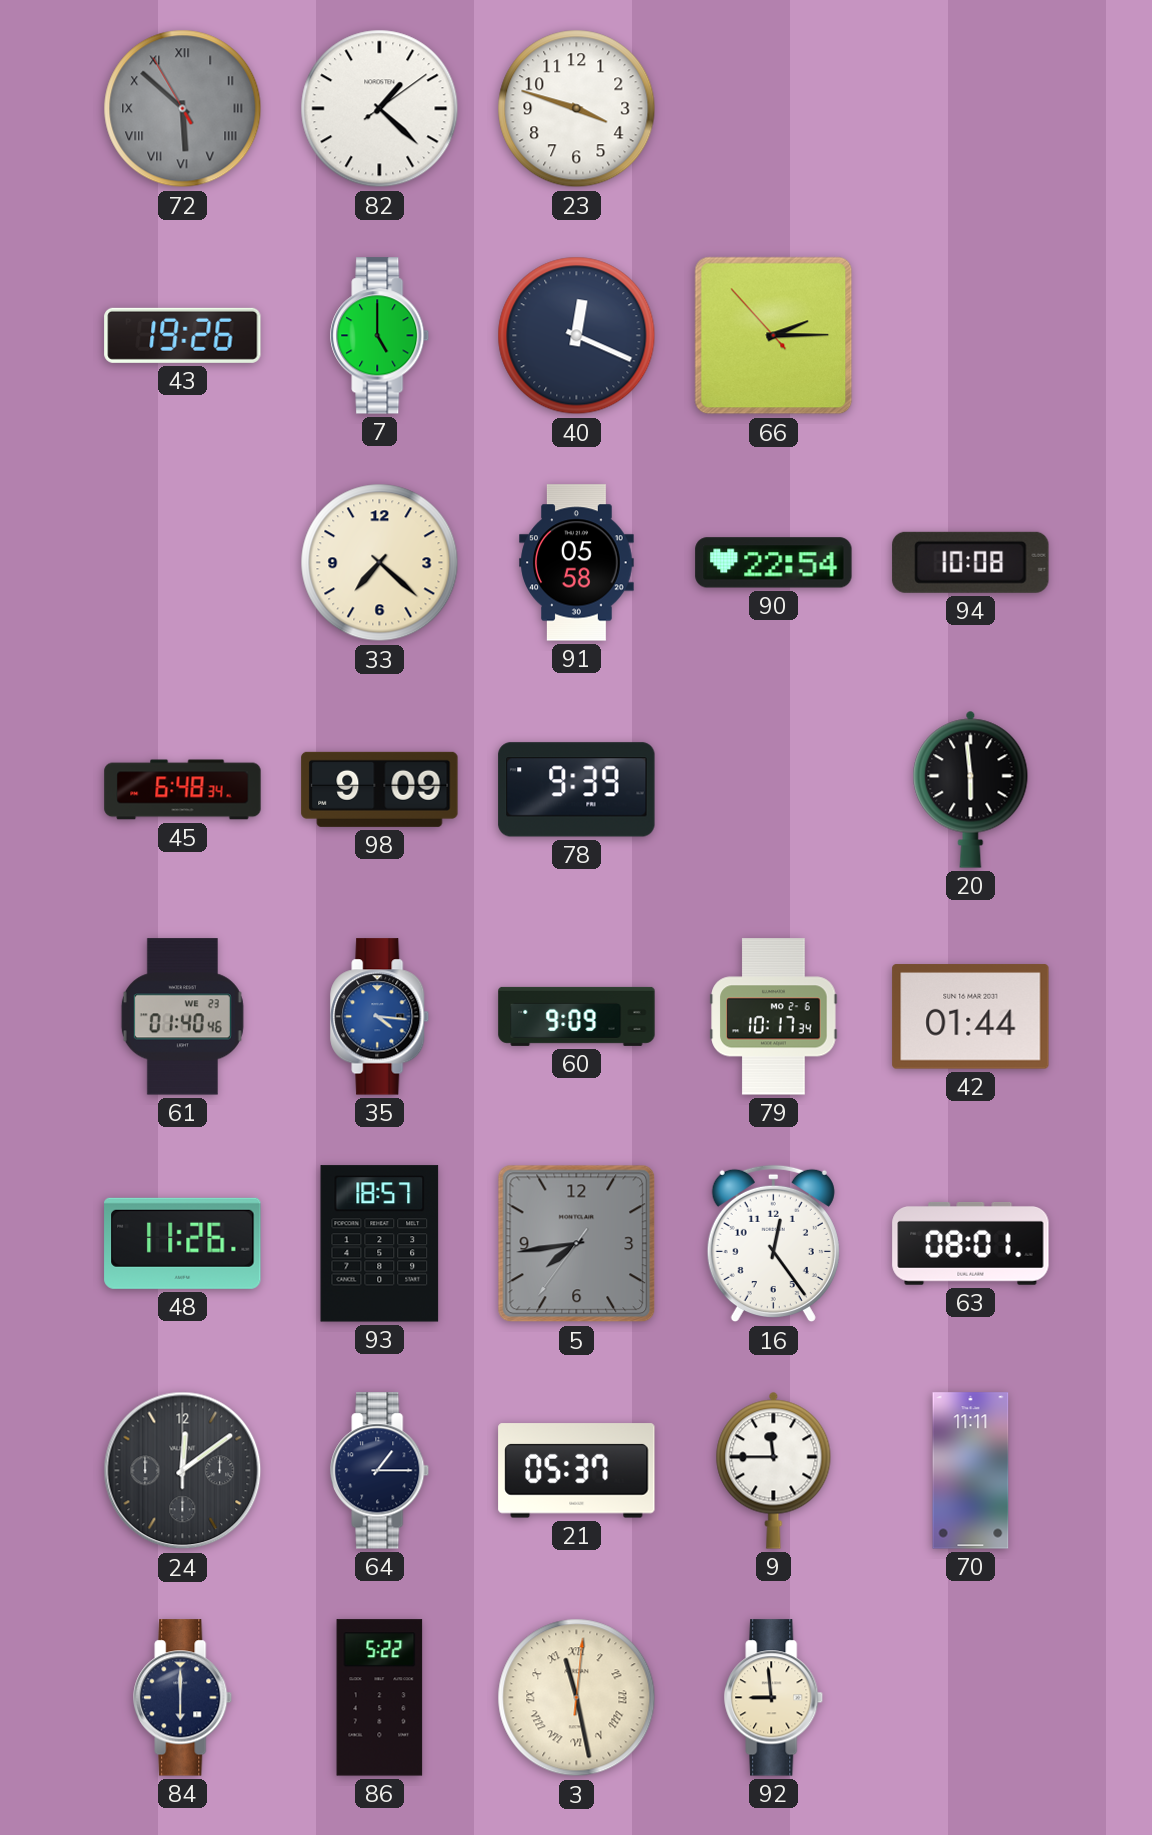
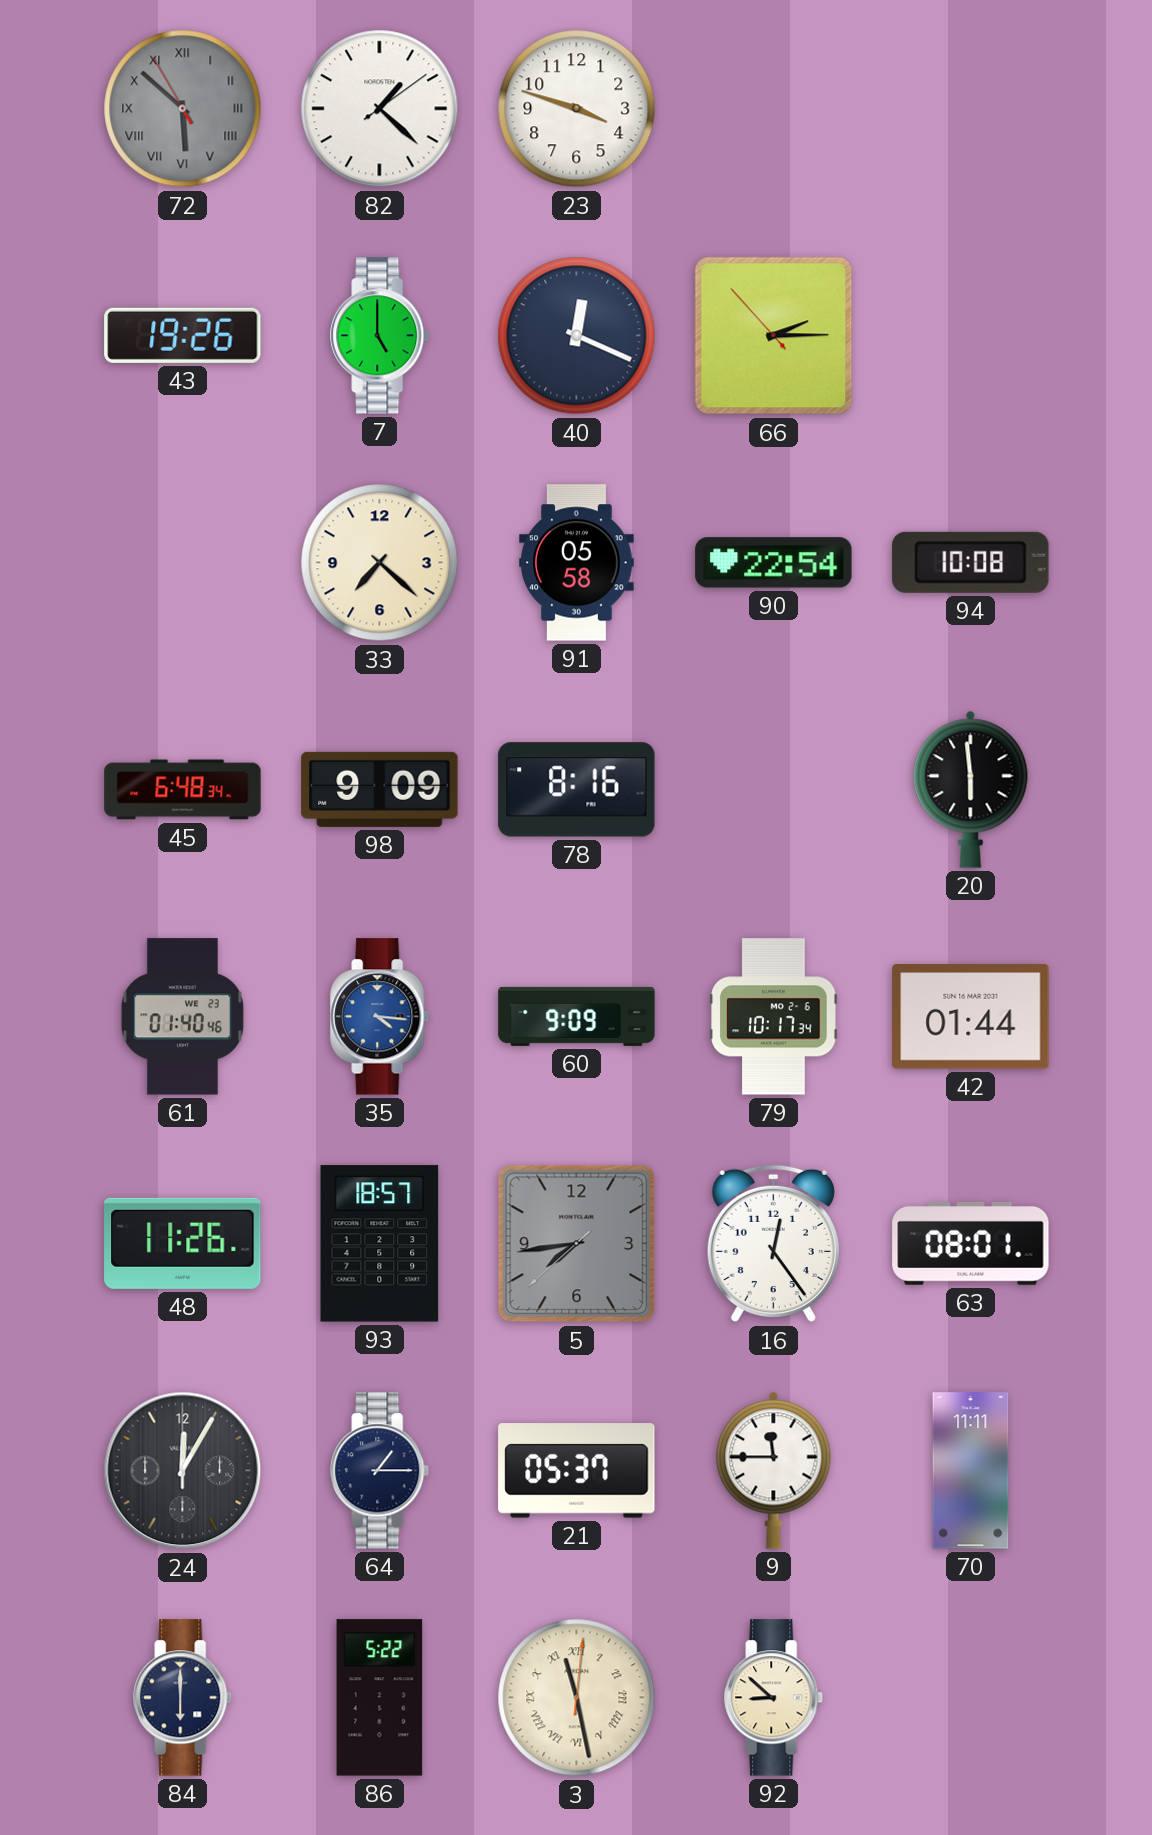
78: 9:39 -> 8:16
5: 7:43:36 -> 7:43:38
24: 12:09 -> 12:05
92: 8:59 -> 8:52
